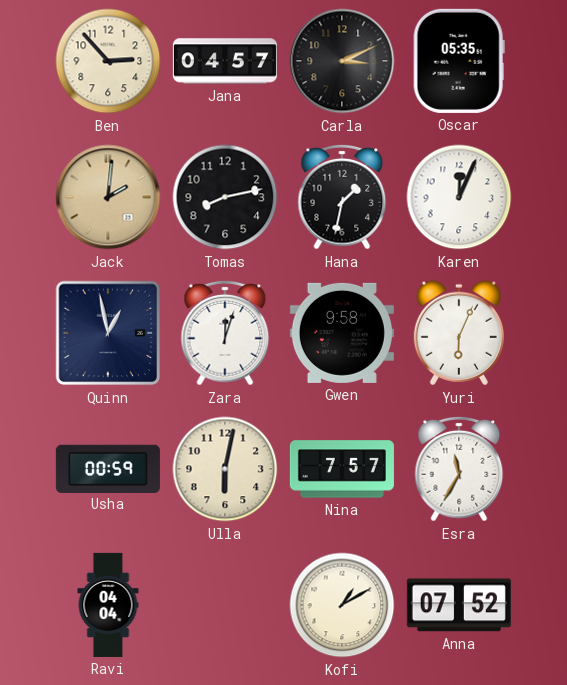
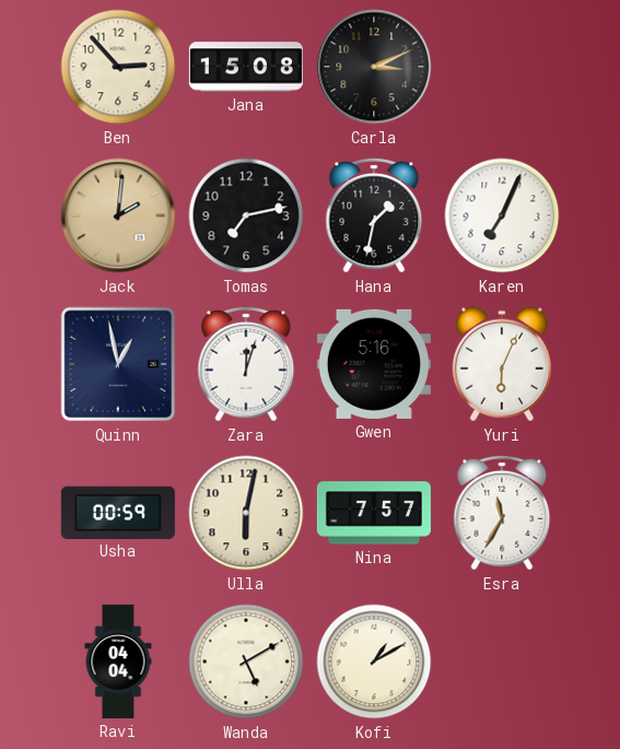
Jana: 04:57 -> 15:08
Oscar: 05:35 -> none
Tomas: 8:13 -> 7:13
Karen: 12:04 -> 7:04
Gwen: 9:58 -> 5:16
Wanda: none -> 5:10
Anna: 07:52 -> none
